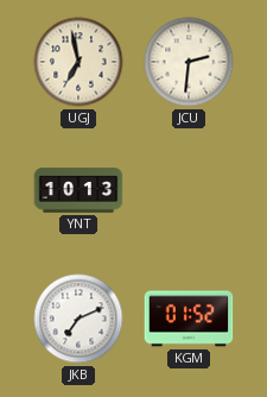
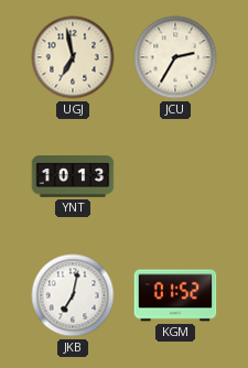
JCU: 2:31 -> 2:35
JKB: 7:11 -> 7:02
